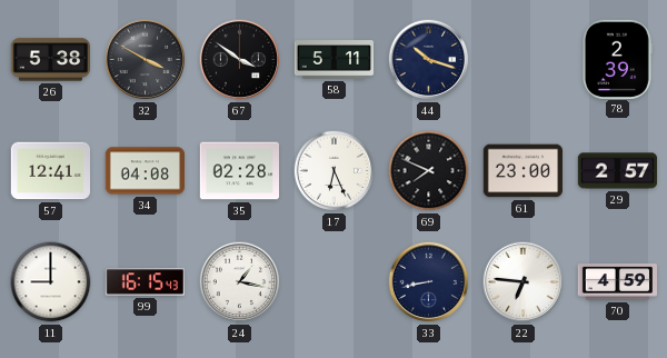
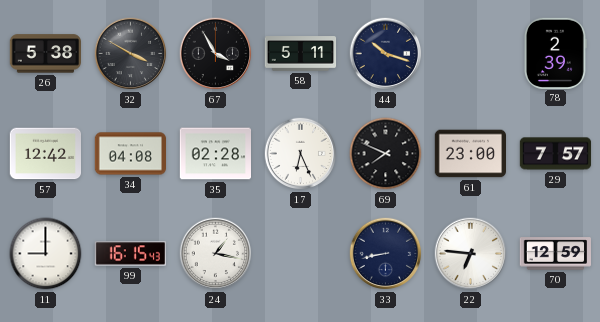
67: 3:51 -> 3:55
57: 12:41 -> 12:42
29: 2:57 -> 7:57
70: 4:59 -> 12:59
